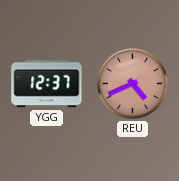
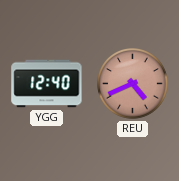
YGG: 12:37 -> 12:40
